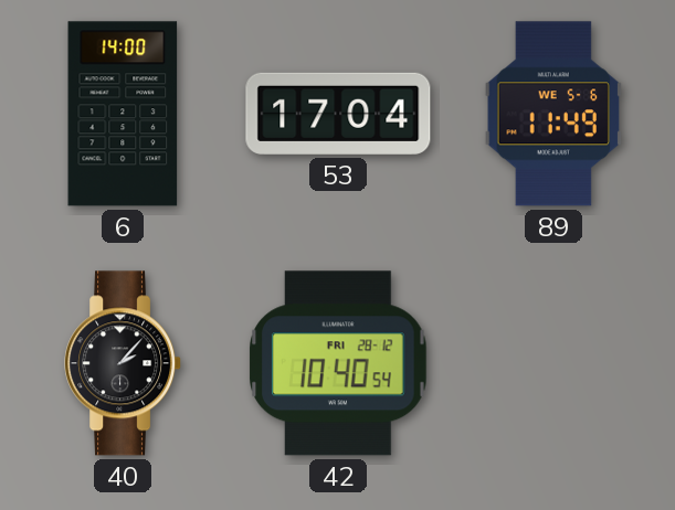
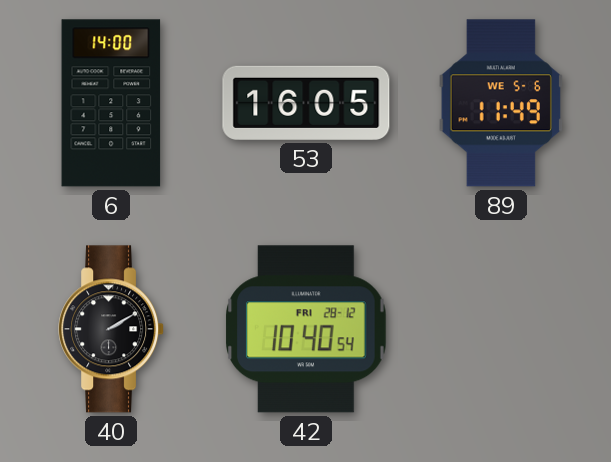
53: 17:04 -> 16:05
40: 2:07 -> 2:10
